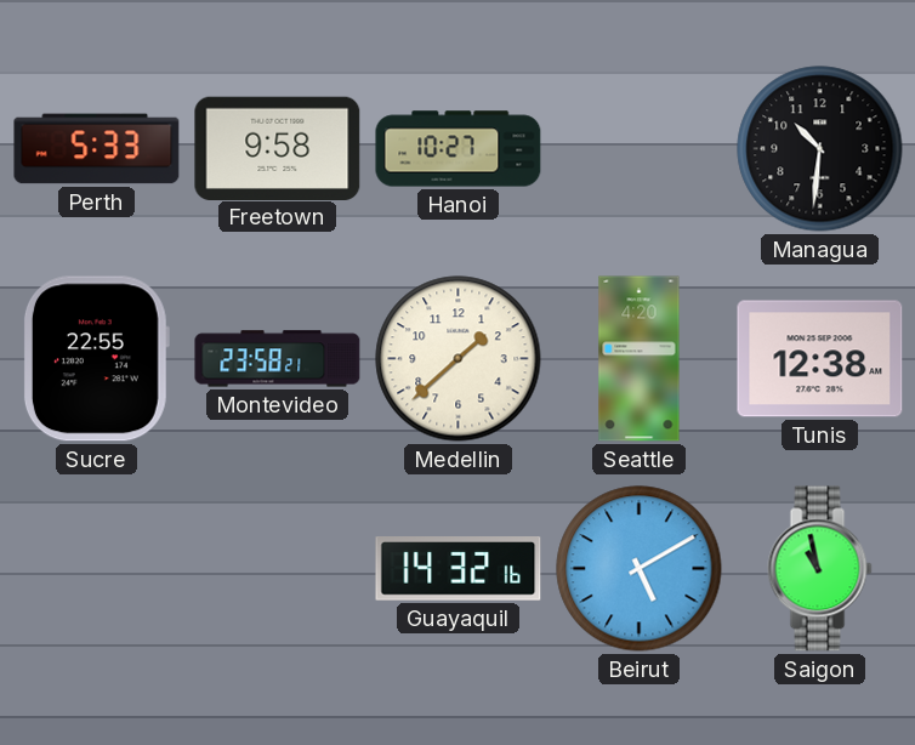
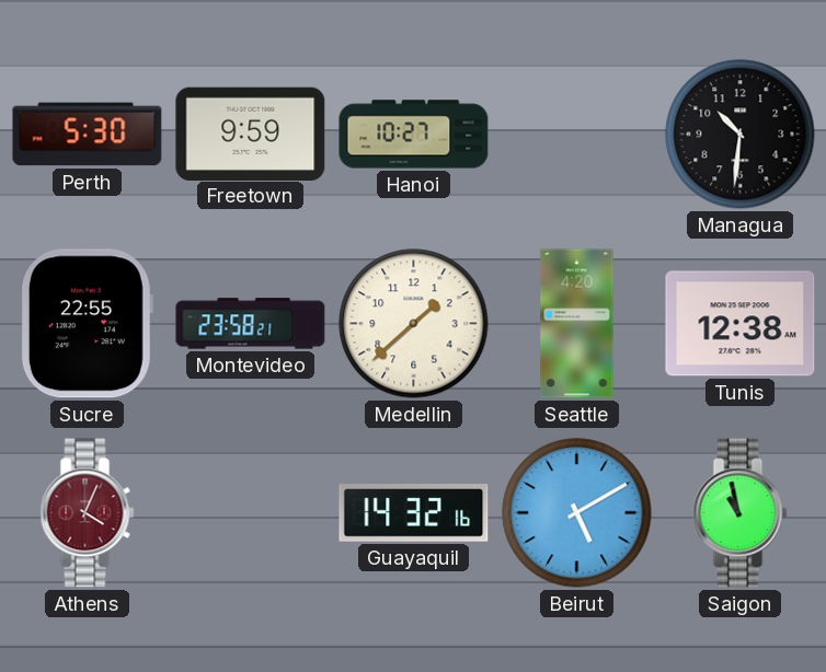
Perth: 5:33 -> 5:30
Freetown: 9:58 -> 9:59
Athens: none -> 4:04
